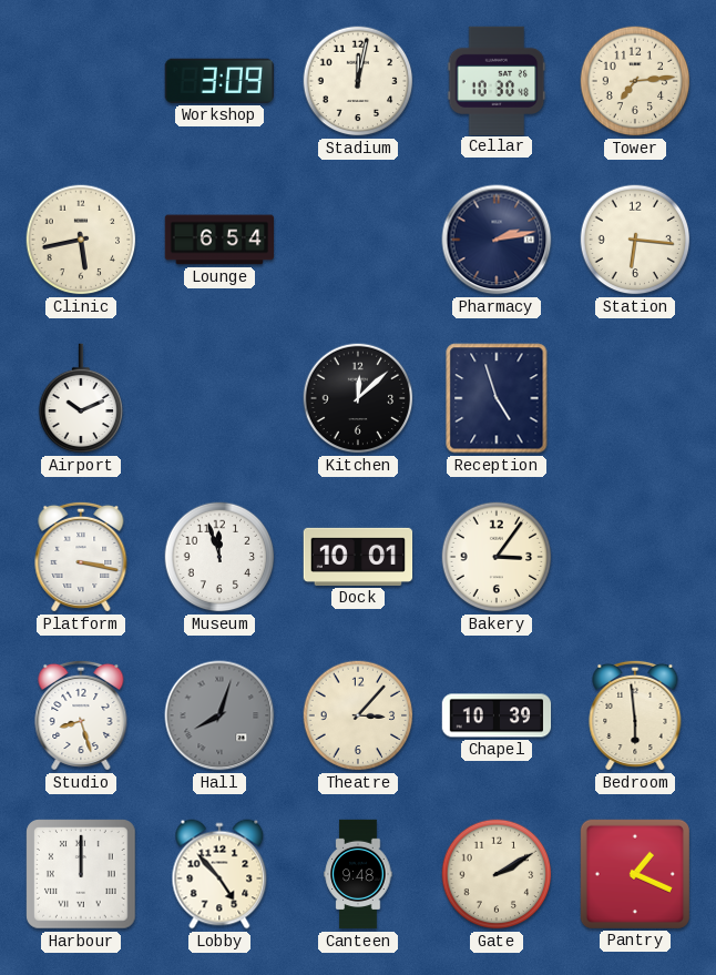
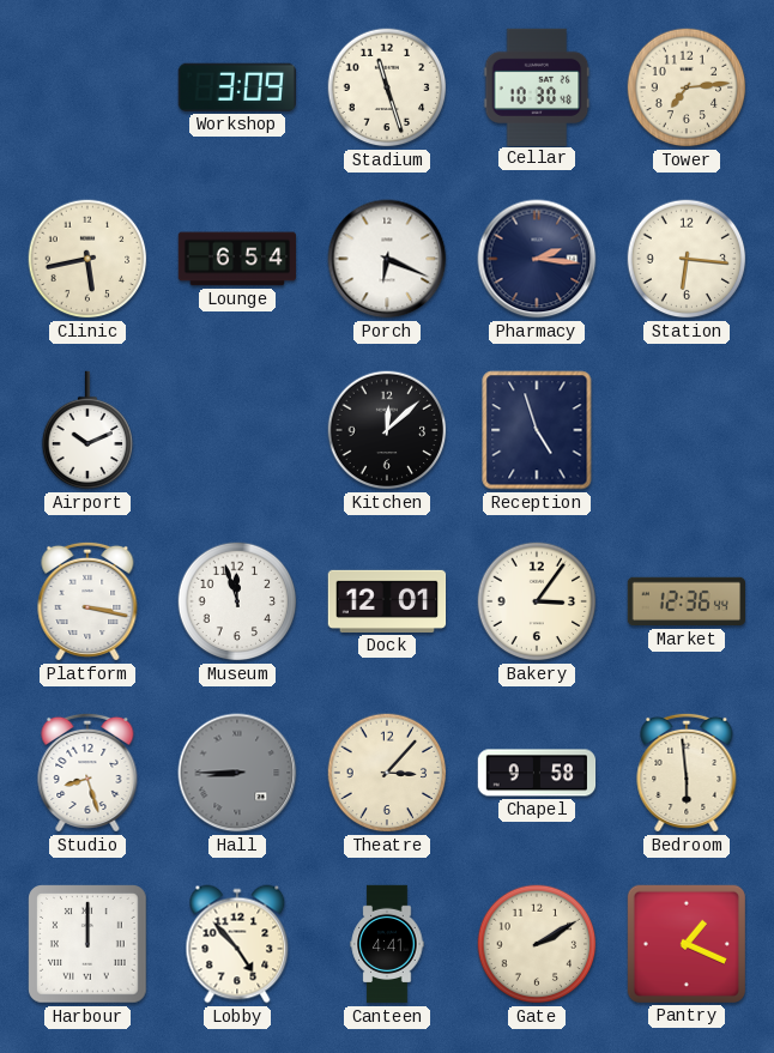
Stadium: 12:02 -> 11:27
Porch: none -> 6:19
Pharmacy: 2:13 -> 2:16
Dock: 10:01 -> 12:01
Market: none -> 12:36
Hall: 8:03 -> 8:45
Chapel: 10:39 -> 9:58
Canteen: 9:48 -> 4:41
